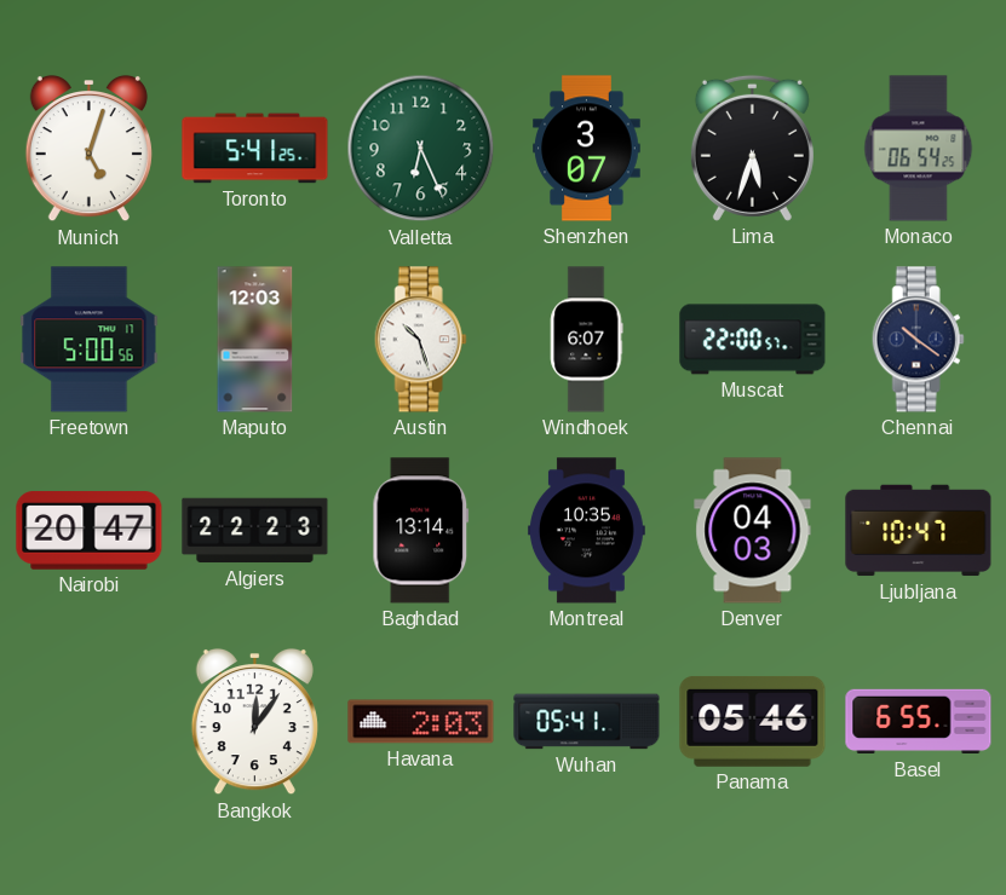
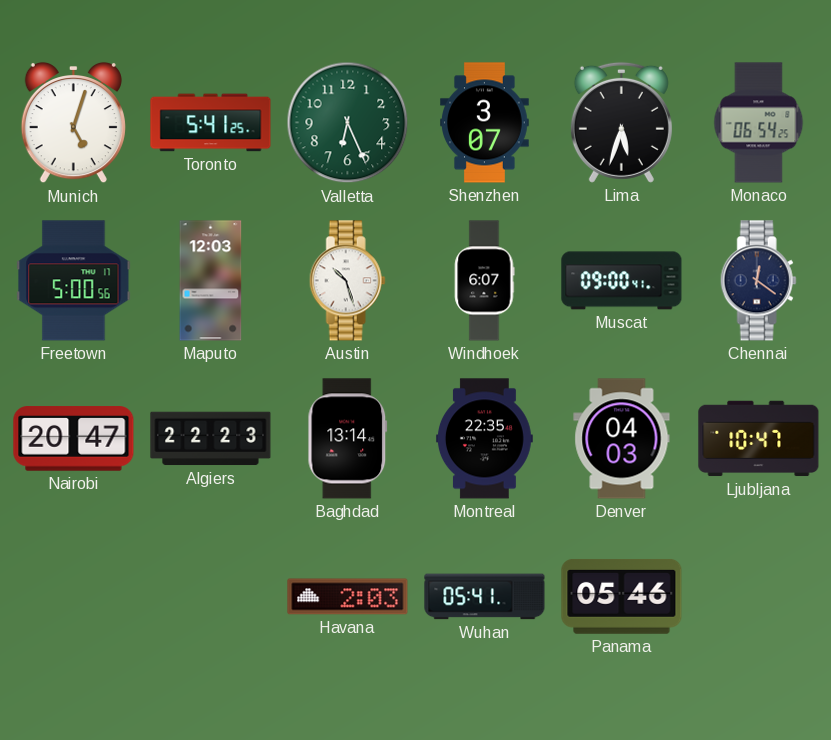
Muscat: 22:00 -> 09:00
Chennai: 10:21 -> 12:21
Montreal: 10:35 -> 22:35
Bangkok: 12:06 -> none
Basel: 6:55 -> none
